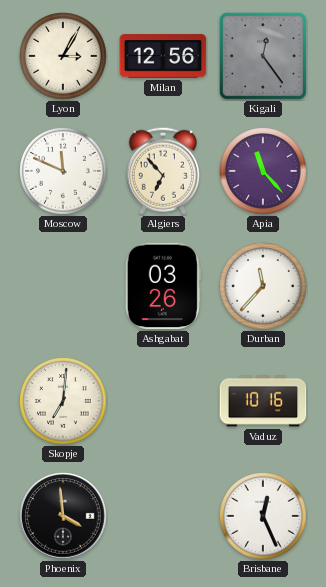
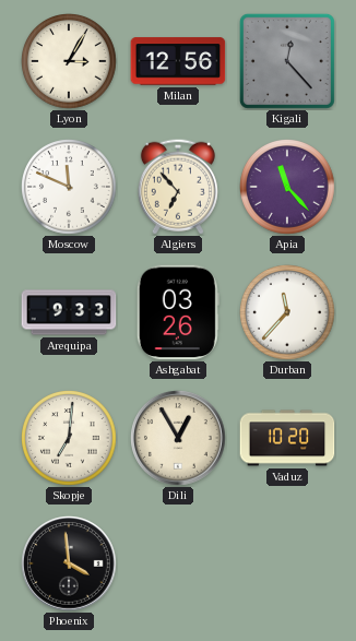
Kigali: 12:24 -> 12:23
Arequipa: none -> 9:33
Dili: none -> 12:55
Vaduz: 10:16 -> 10:20
Brisbane: 12:26 -> none
